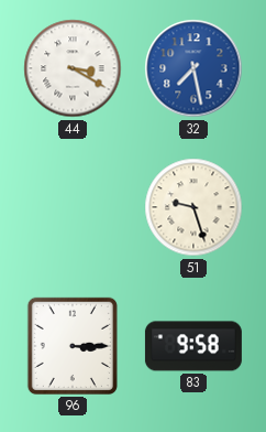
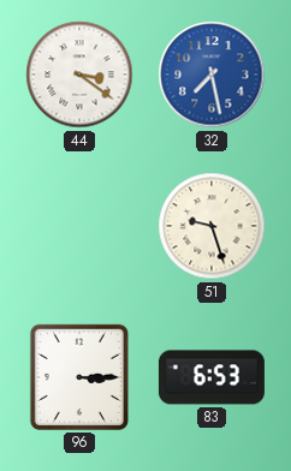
44: 3:20 -> 3:21
83: 9:58 -> 6:53
